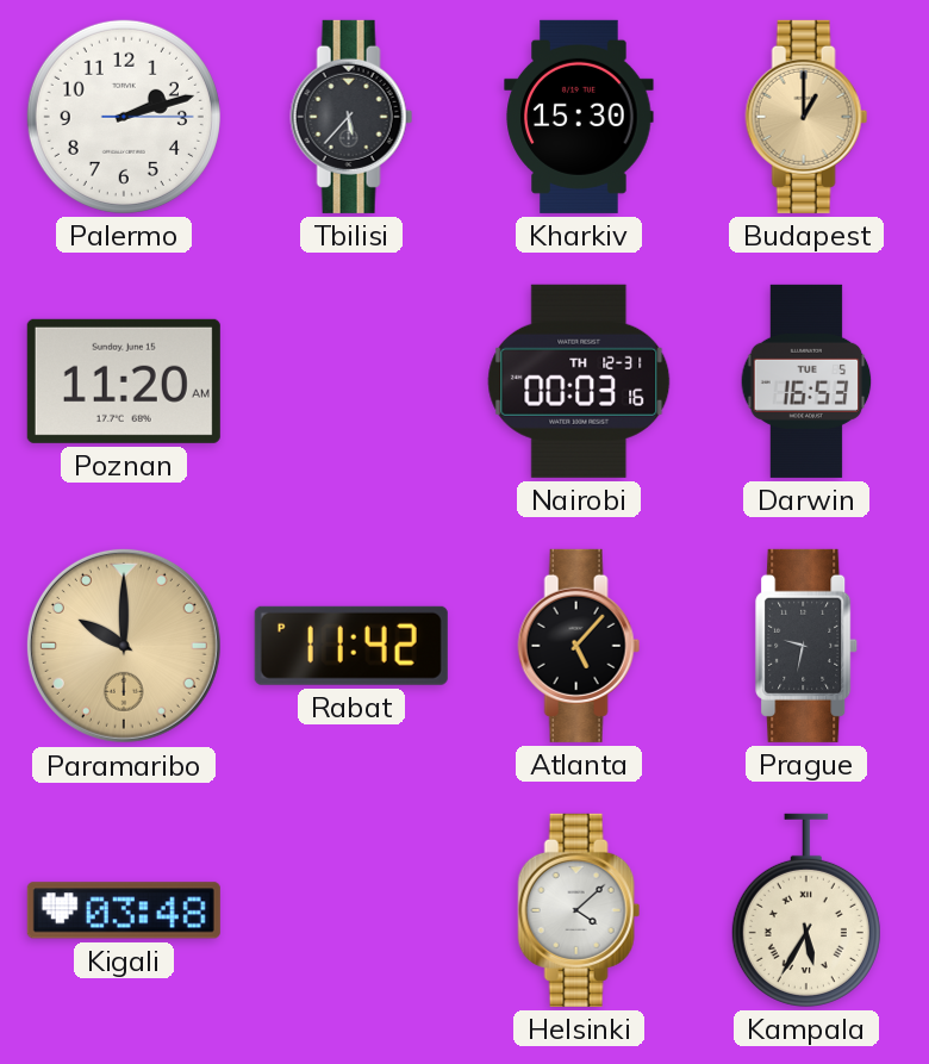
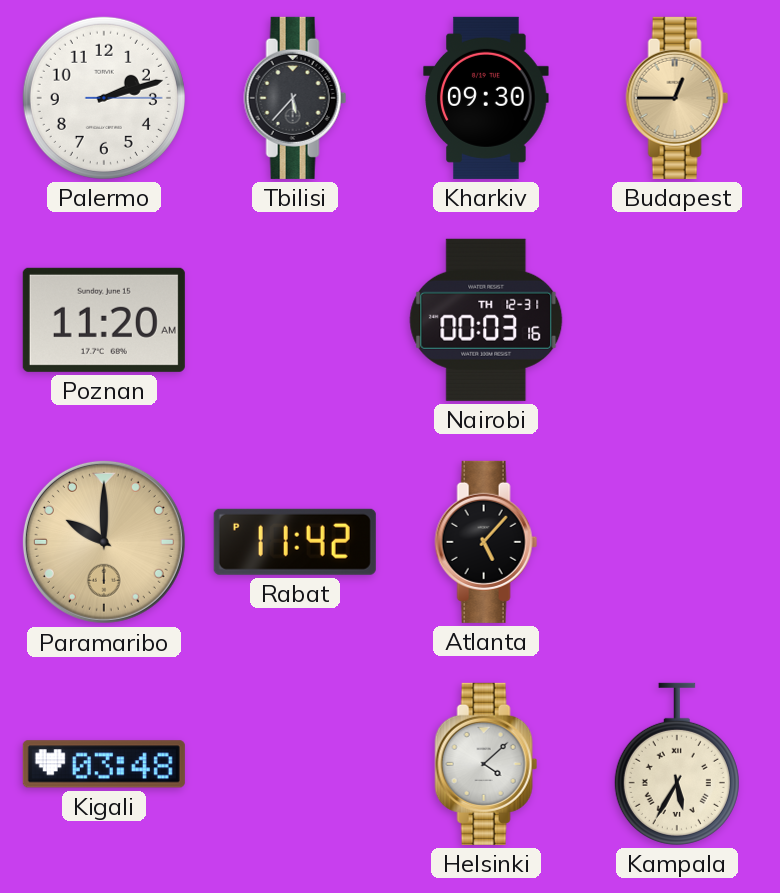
Kharkiv: 15:30 -> 09:30
Budapest: 1:00 -> 12:45
Darwin: 16:53 -> none
Prague: 9:32 -> none
